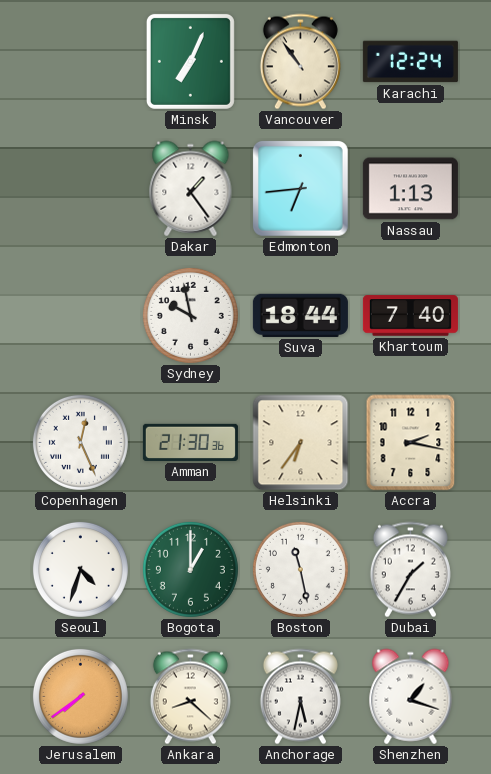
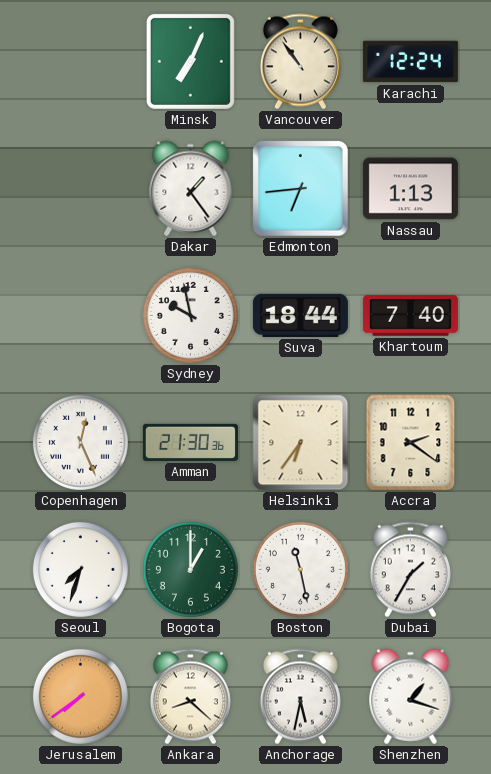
Accra: 2:17 -> 2:21
Seoul: 4:33 -> 7:33
